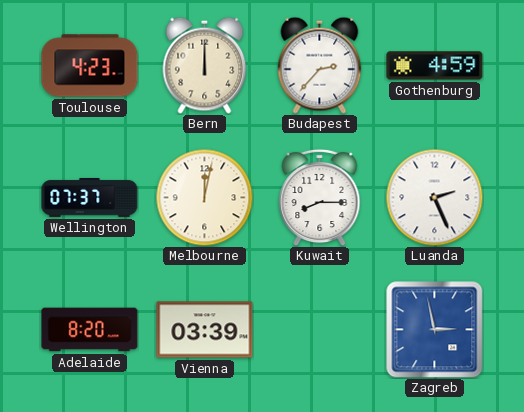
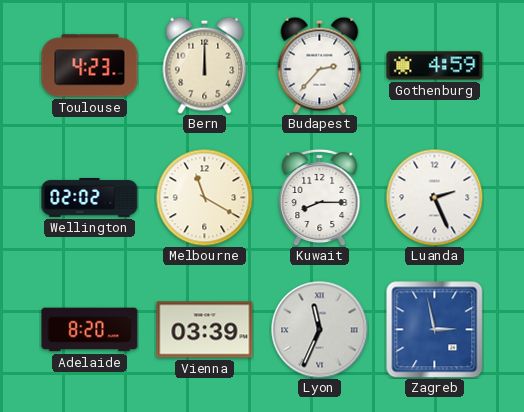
Wellington: 07:37 -> 02:02
Melbourne: 12:02 -> 11:20
Lyon: none -> 11:34
